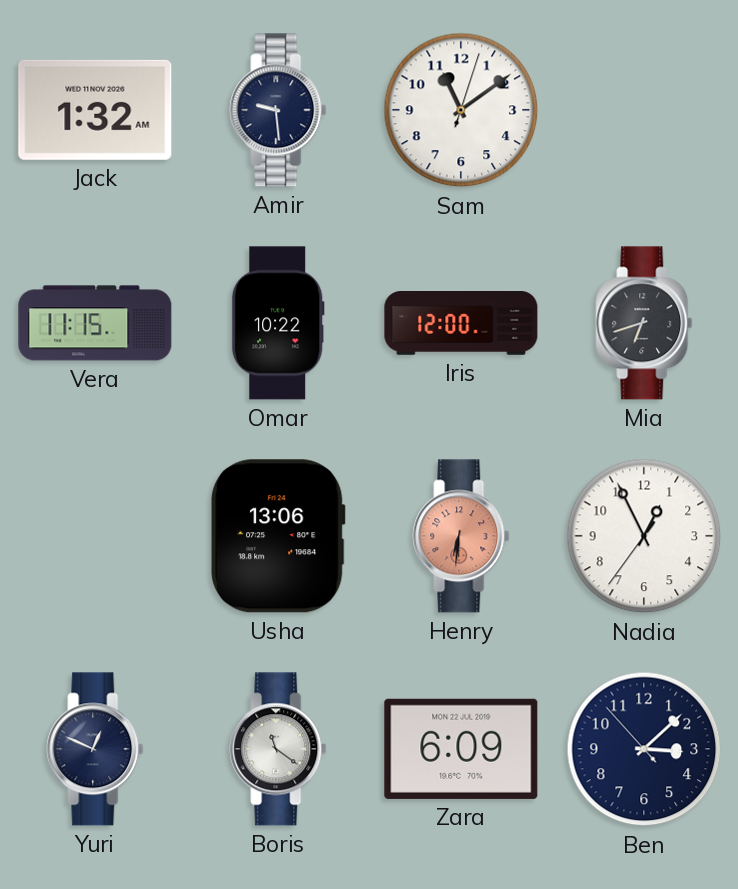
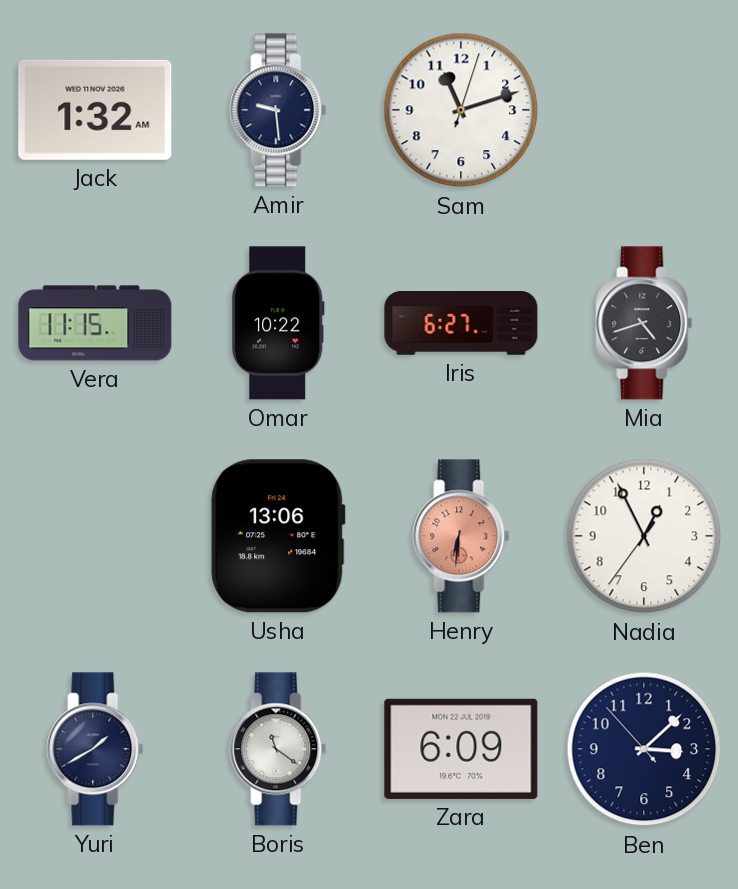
Sam: 11:09 -> 11:12
Iris: 12:00 -> 6:27
Mia: 6:42 -> 4:42
Yuri: 12:49 -> 1:40
